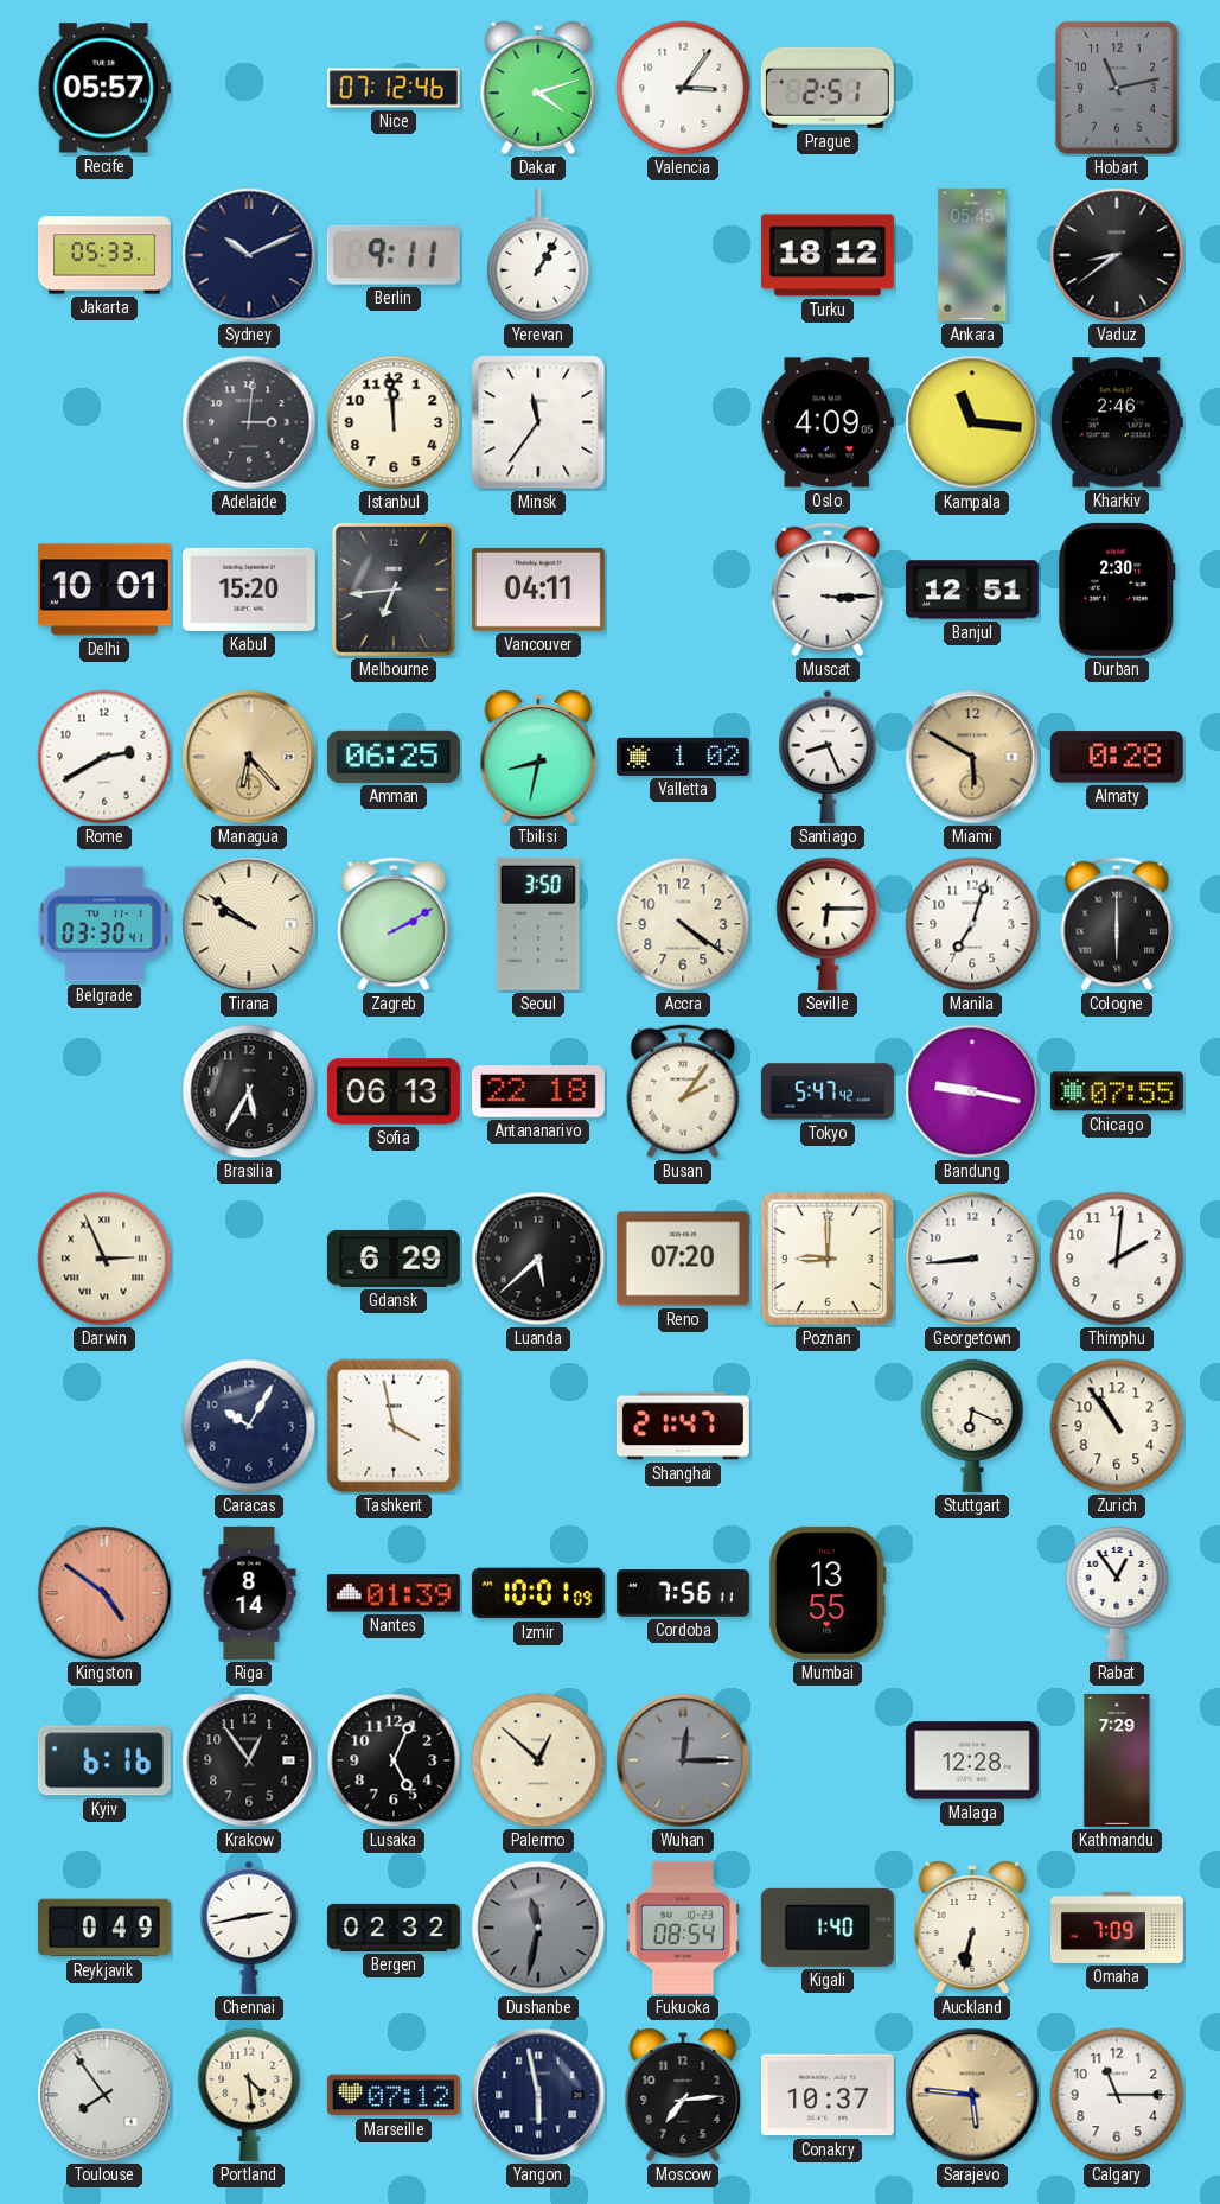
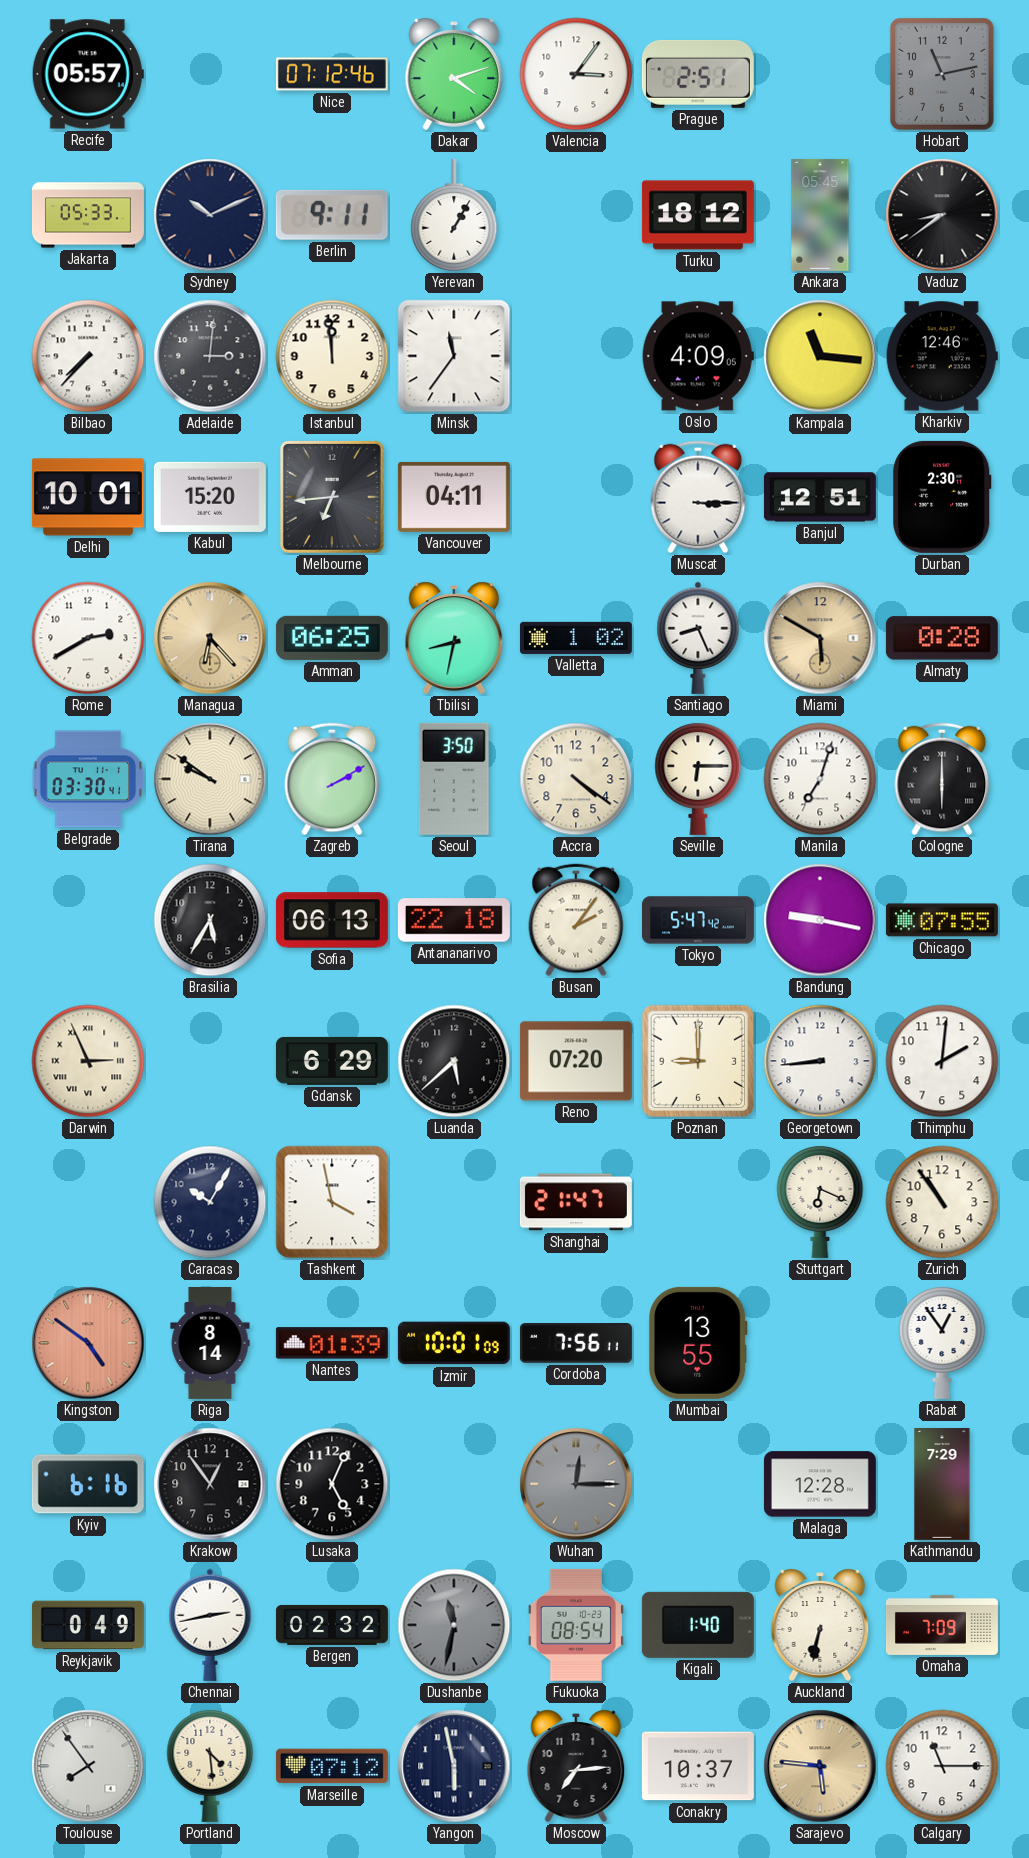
Bilbao: none -> 7:37
Kharkiv: 2:46 -> 12:46
Palermo: 12:52 -> none
